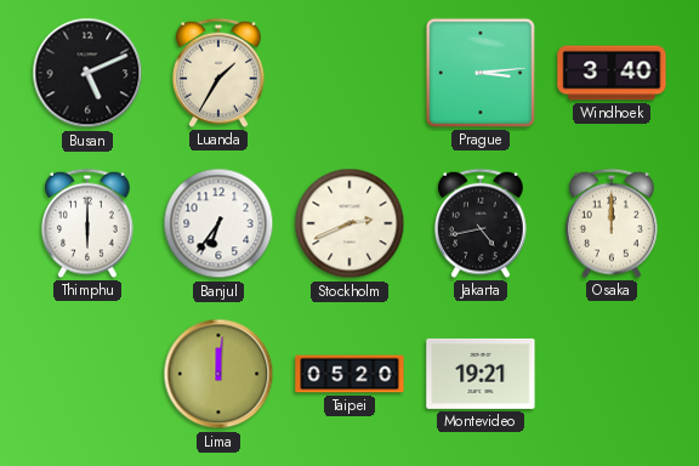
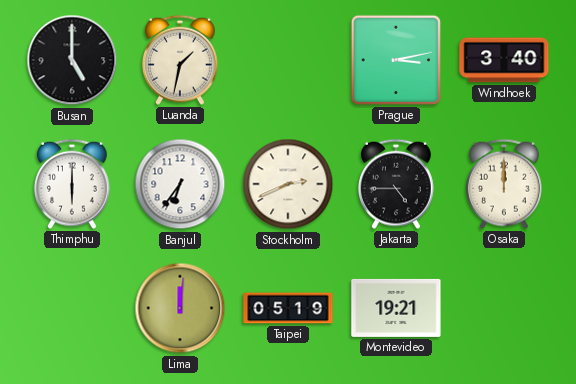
Busan: 5:11 -> 5:00
Luanda: 1:35 -> 1:32
Prague: 3:14 -> 3:13
Jakarta: 4:43 -> 4:45
Taipei: 05:20 -> 05:19
